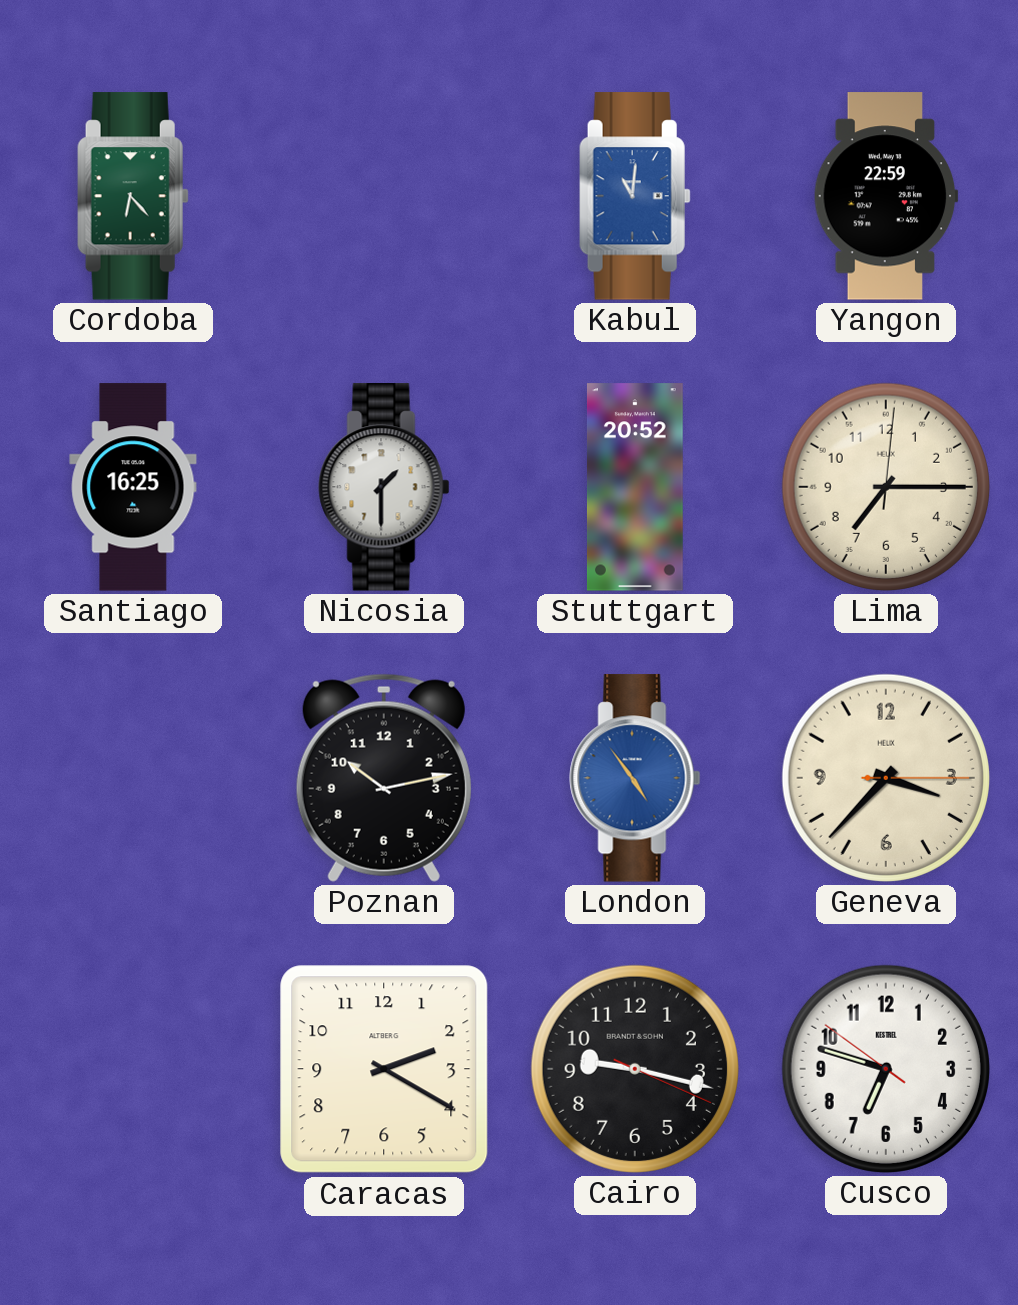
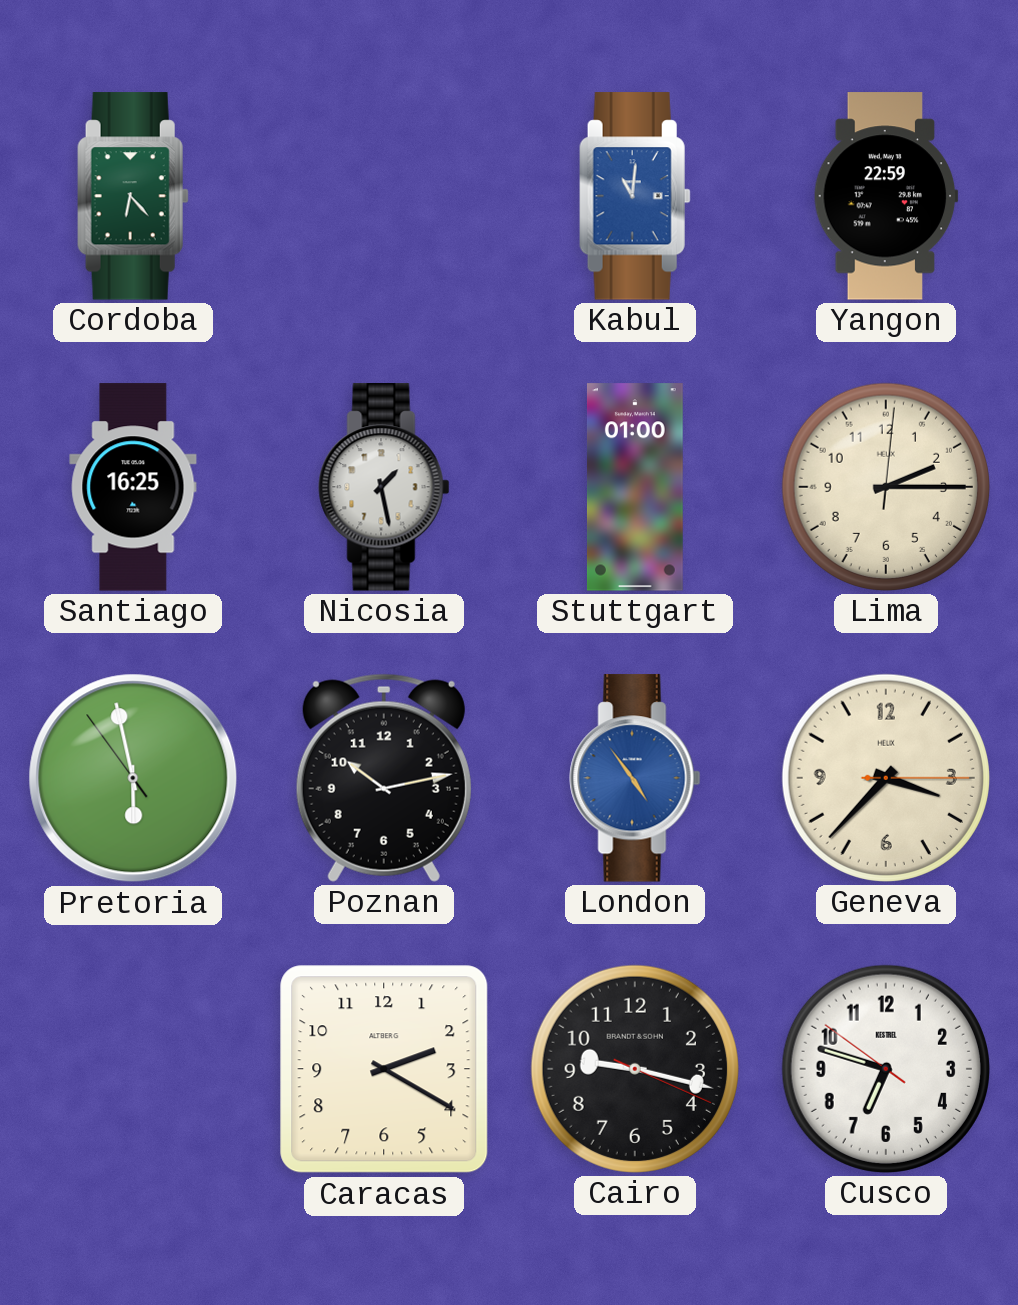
Nicosia: 1:30 -> 1:28
Stuttgart: 20:52 -> 01:00
Lima: 7:15 -> 2:15
Pretoria: none -> 5:57
